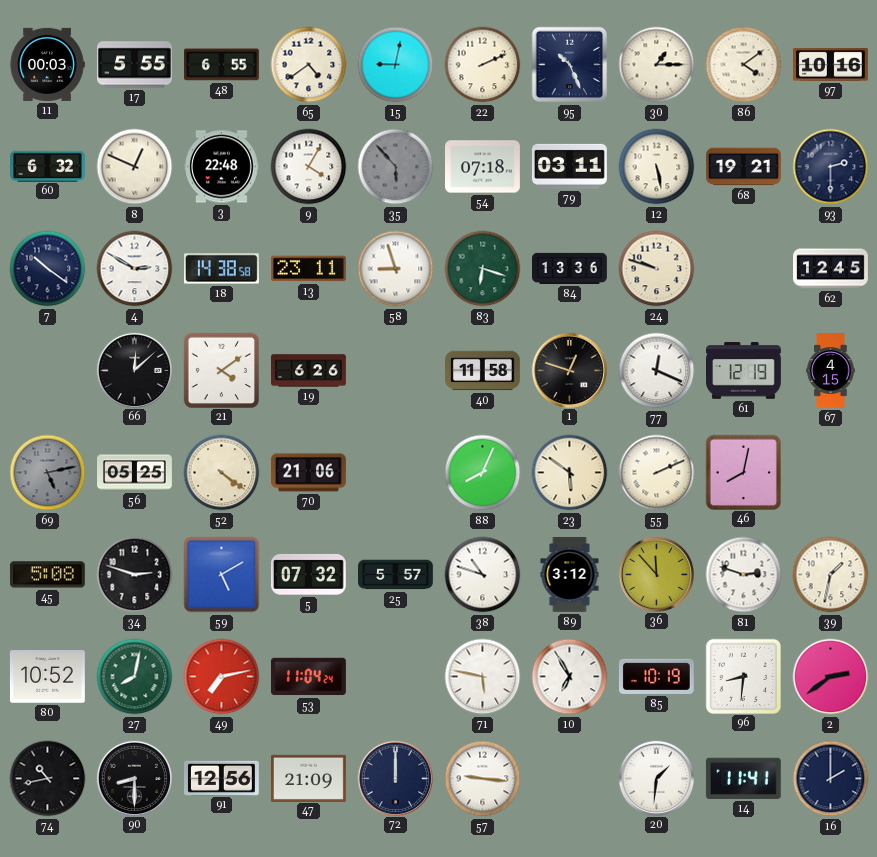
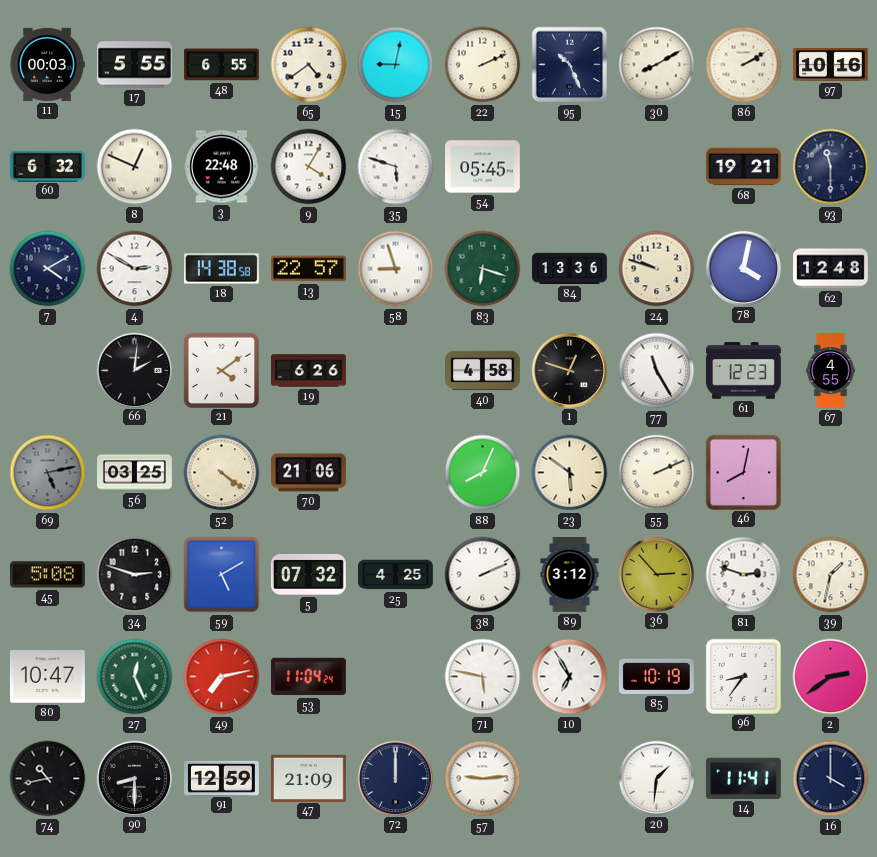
30: 1:15 -> 8:10
86: 4:09 -> 2:10
35: 5:53 -> 5:48
35 dial: grey -> white
54: 07:18 -> 05:45
79: 03:11 -> none
12: 5:28 -> none
93: 2:30 -> 11:30
7: 10:21 -> 4:10
13: 23:11 -> 22:57
78: none -> 4:02
62: 12:45 -> 12:48
66: 12:08 -> 2:01
40: 11:58 -> 4:58
77: 12:19 -> 11:25
61: 12:19 -> 12:23
67: 4:15 -> 4:55
56: 05:25 -> 03:25
25: 5:57 -> 4:25
38: 10:48 -> 2:11
36: 11:53 -> 2:53
80: 10:52 -> 10:47
27: 8:02 -> 12:26
96: 8:31 -> 8:36
91: 12:56 -> 12:59
57: 9:16 -> 9:14
16: 2:00 -> 4:00
